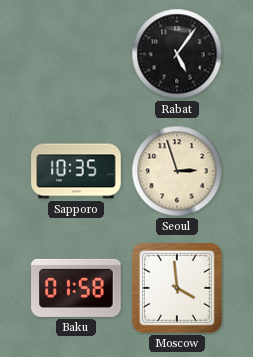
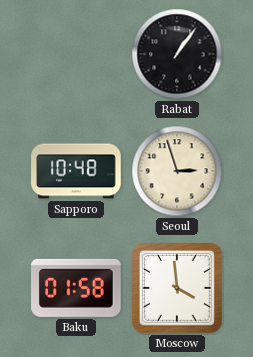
Rabat: 5:06 -> 1:06
Sapporo: 10:35 -> 10:48
